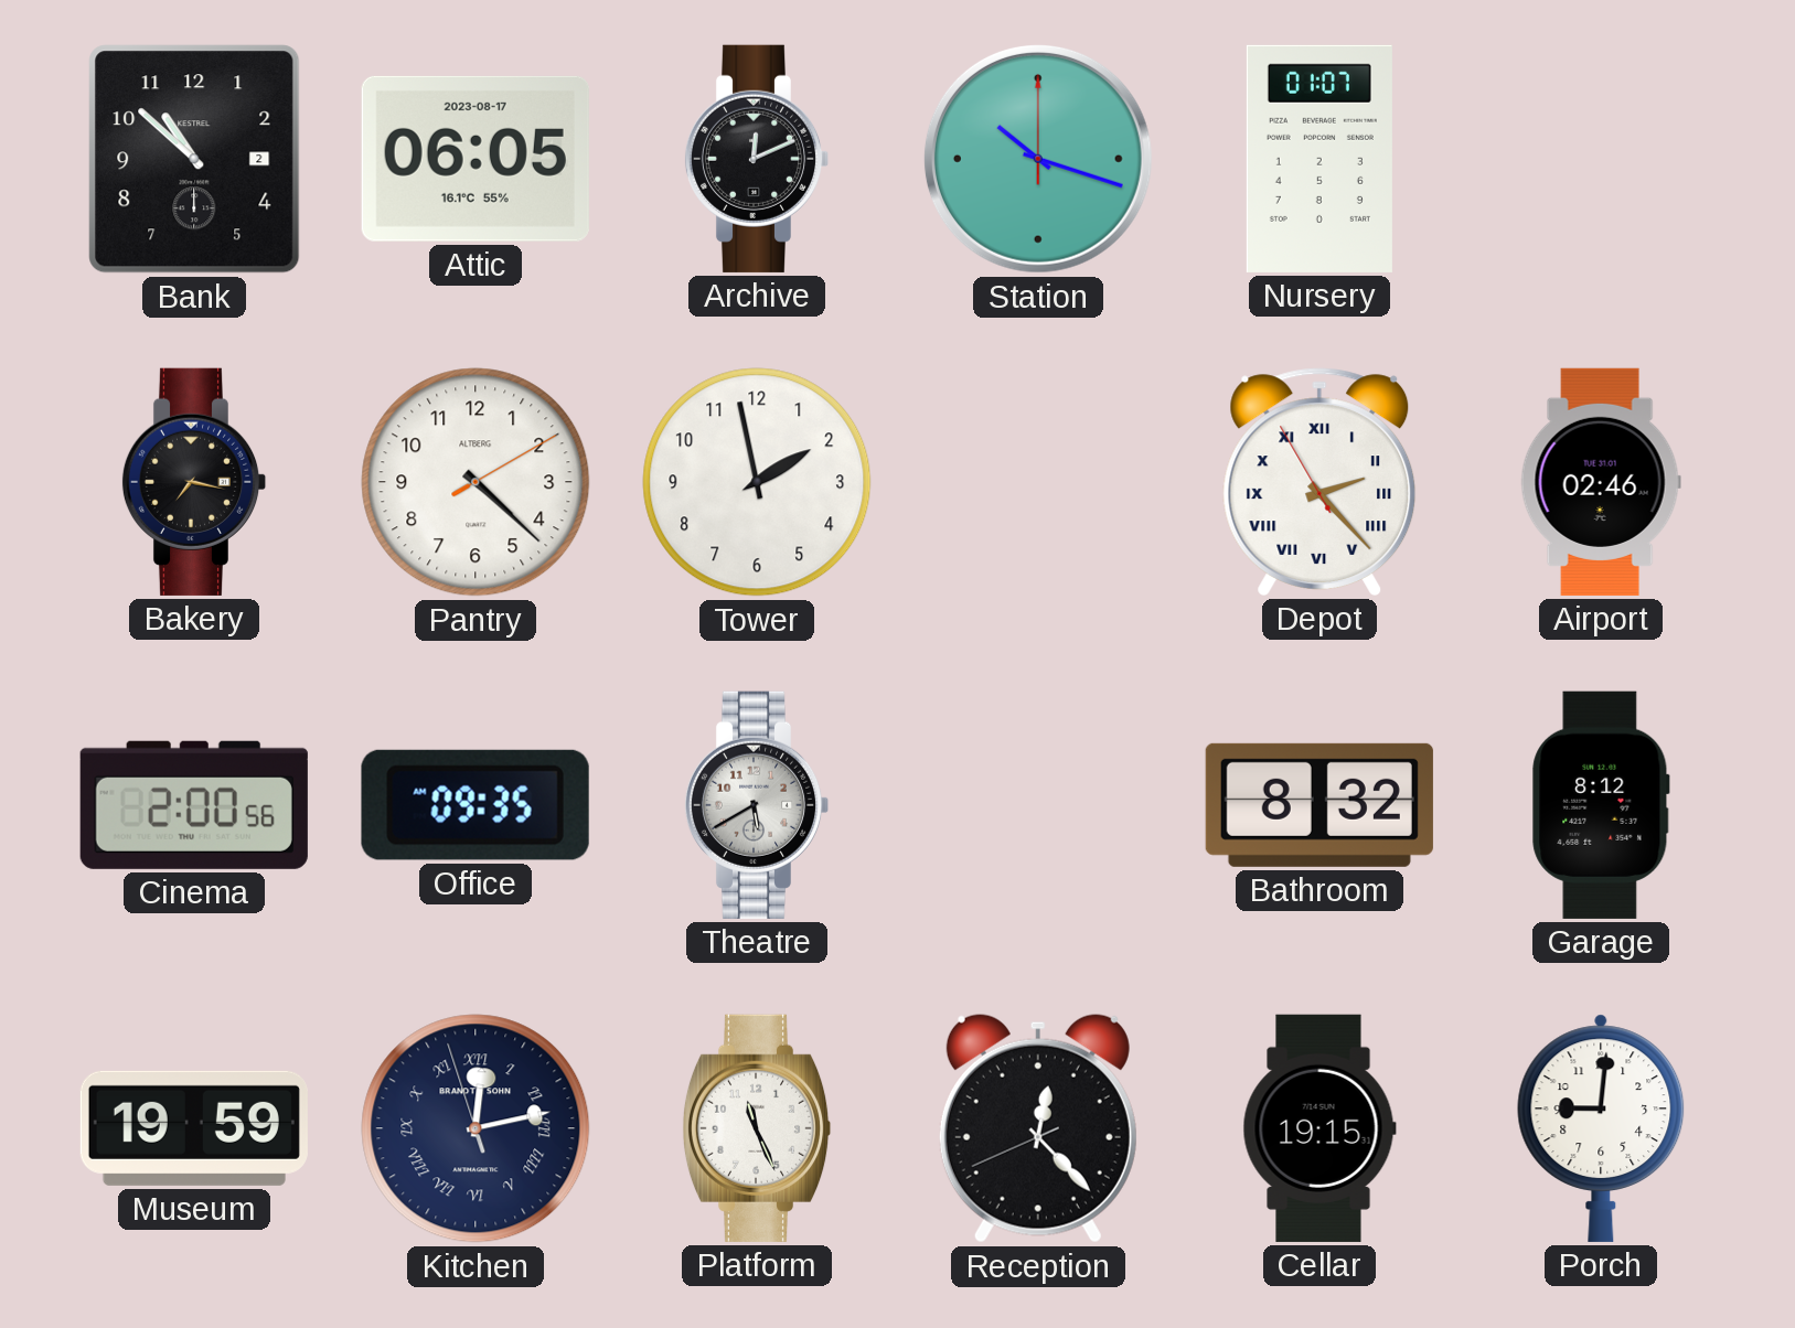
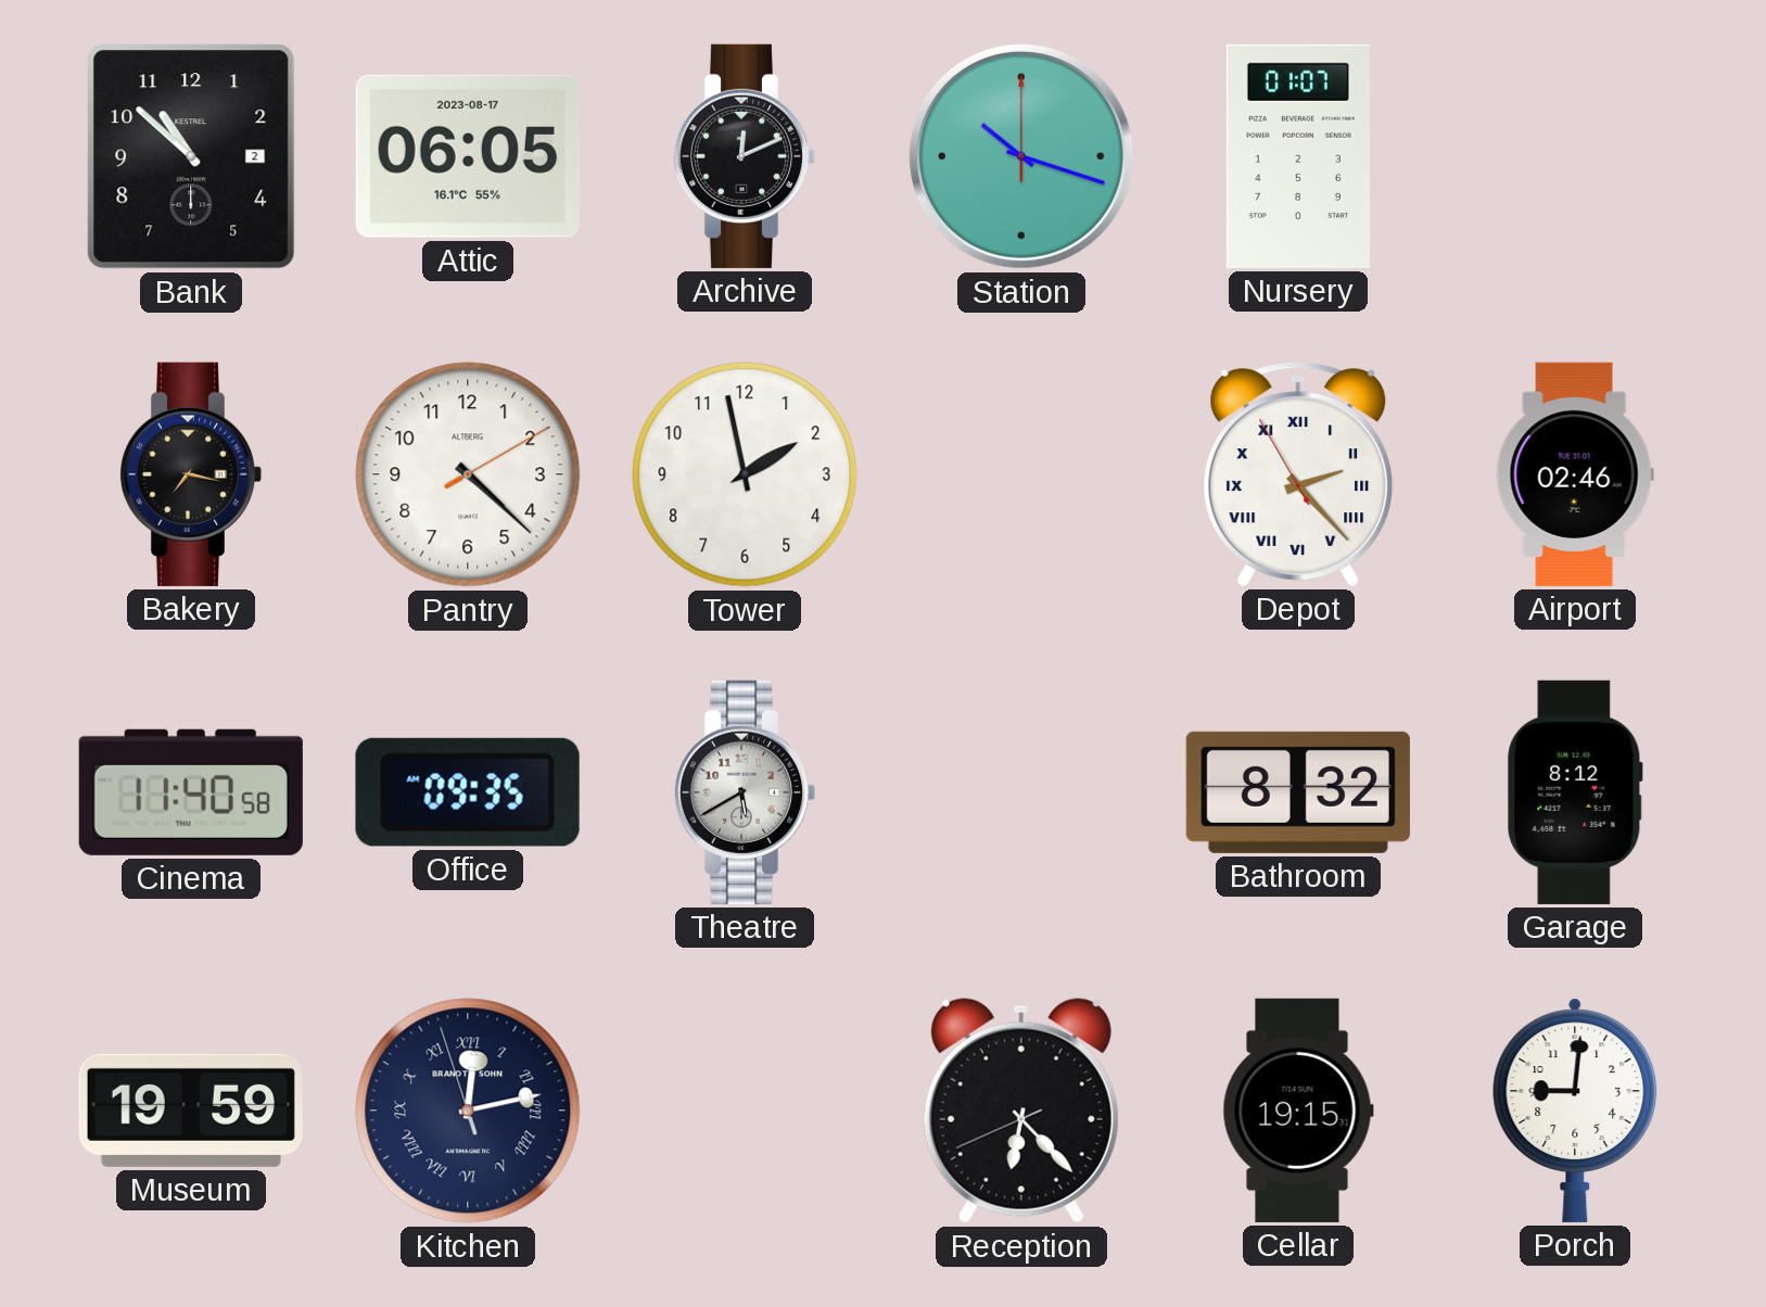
Cinema: 2:00 -> 11:40
Platform: 11:26 -> none
Reception: 12:22 -> 6:22
